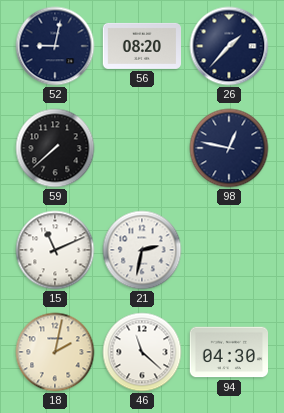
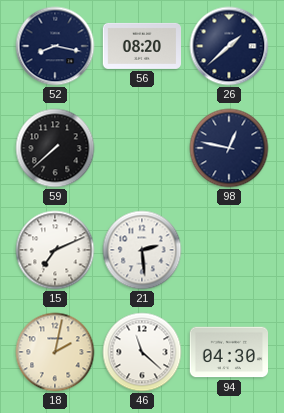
52: 9:02 -> 8:17
26: 1:37 -> 1:38
15: 11:11 -> 7:11
21: 2:32 -> 2:29
